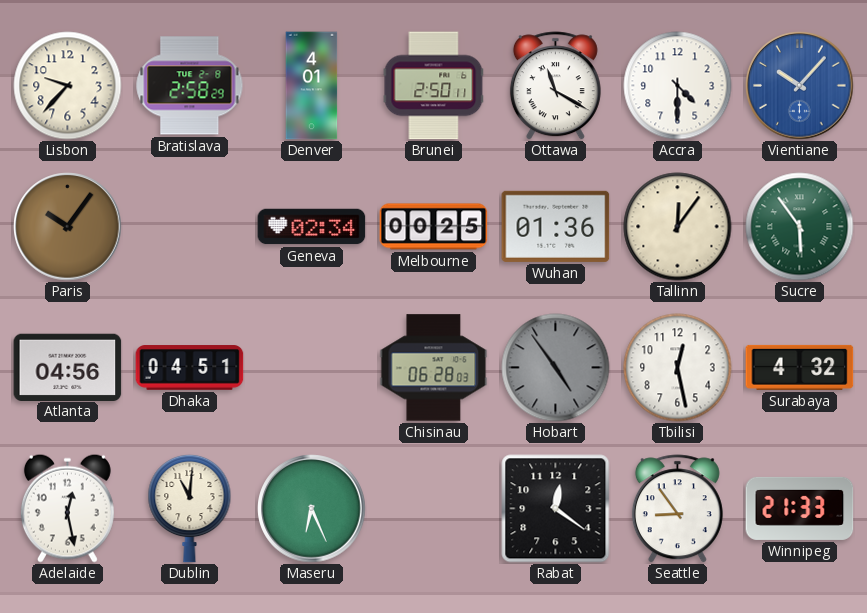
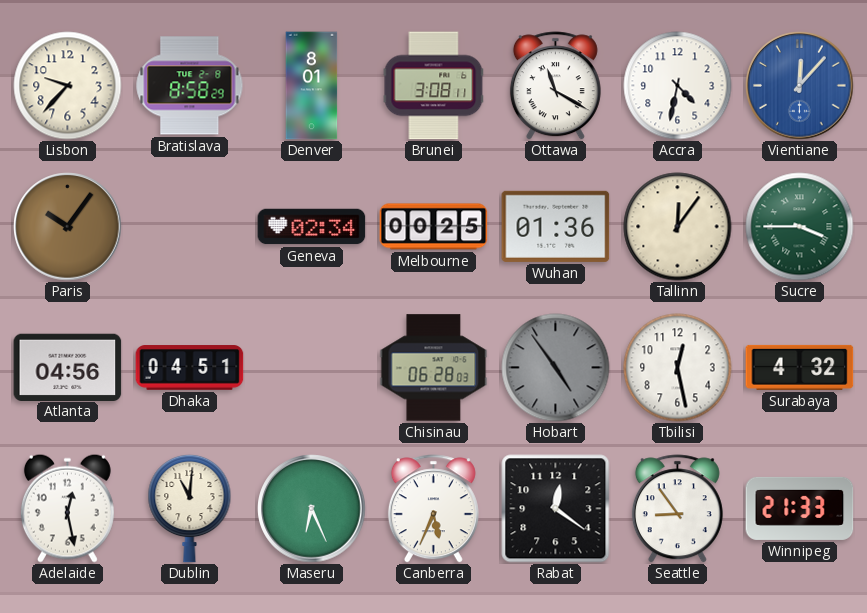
Bratislava: 2:58 -> 8:58
Denver: 4:01 -> 8:01
Brunei: 2:50 -> 3:08
Accra: 4:30 -> 4:32
Vientiane: 10:07 -> 12:07
Sucre: 5:54 -> 3:45
Canberra: none -> 5:34
